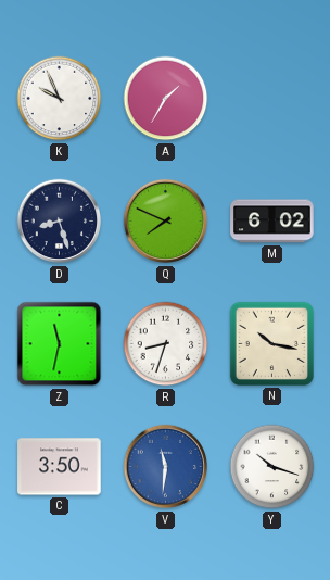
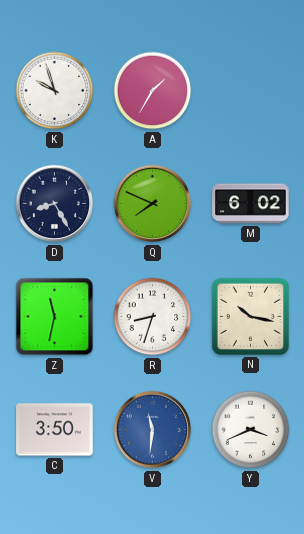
K: 9:56 -> 9:57
D: 8:27 -> 8:25
Y: 10:18 -> 3:41
